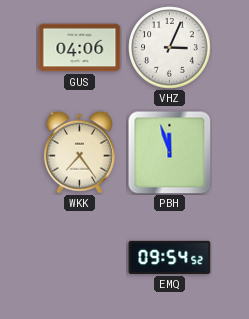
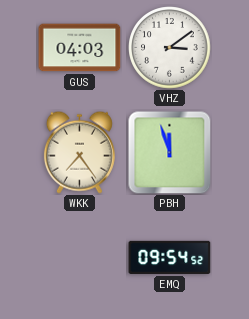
GUS: 04:06 -> 04:03
VHZ: 3:04 -> 3:09
